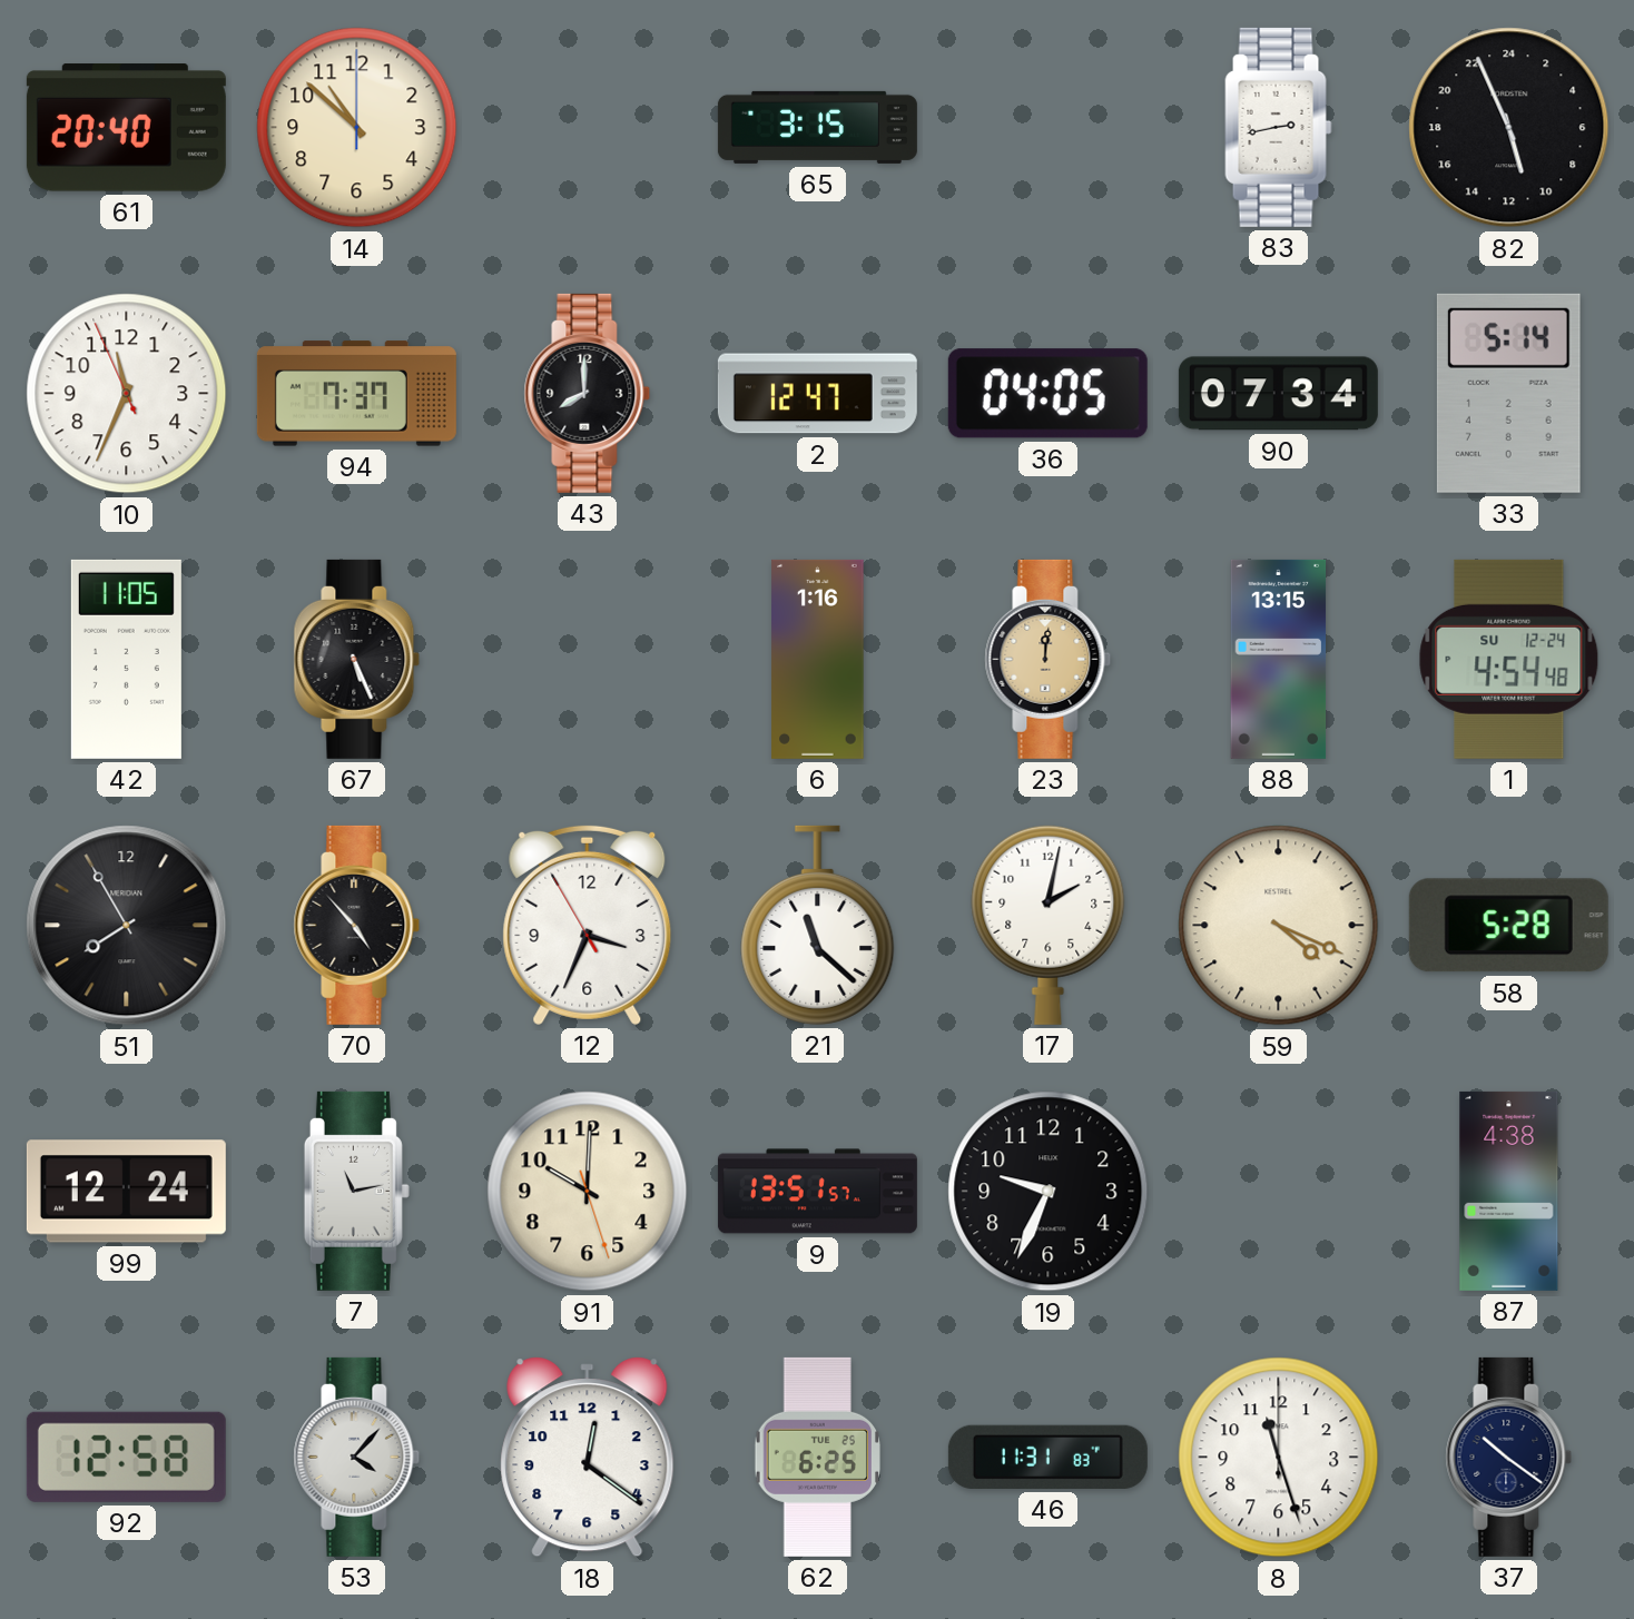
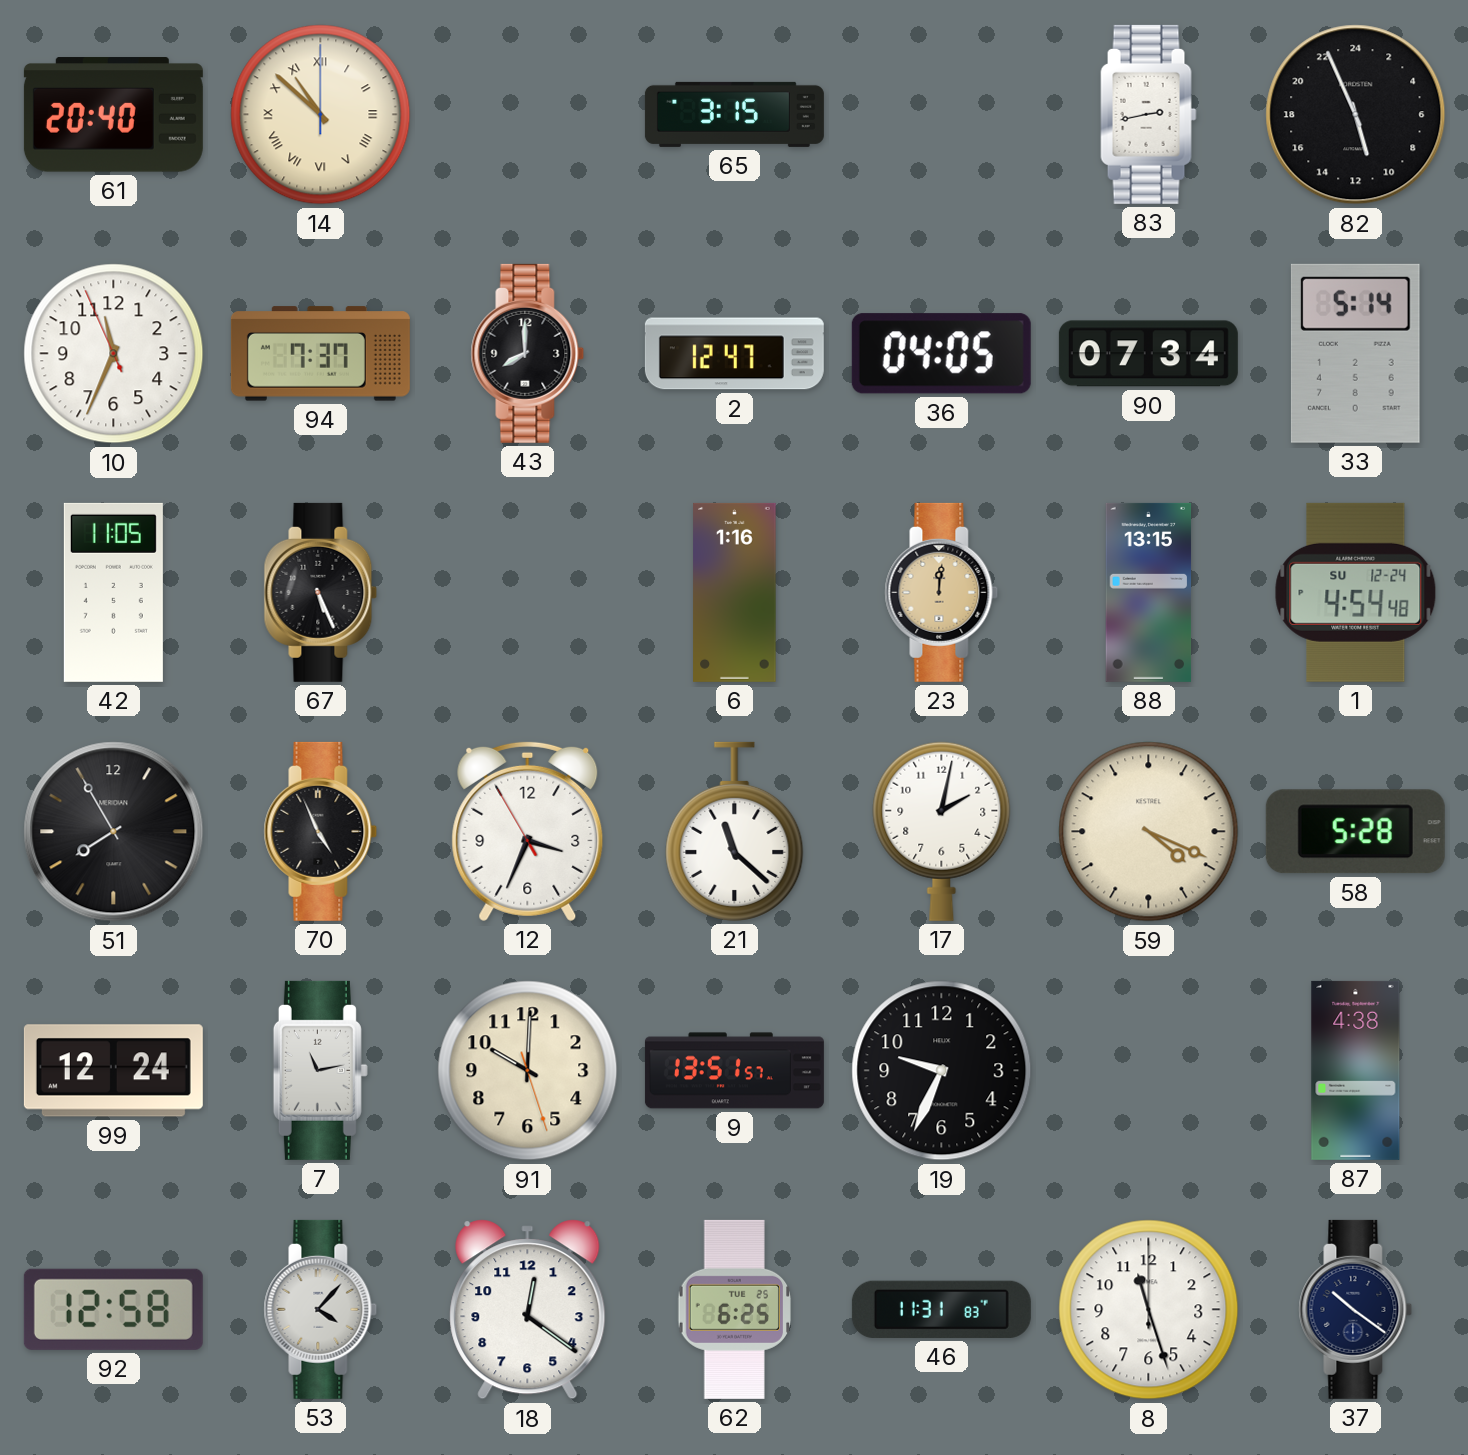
14 numerals: Arabic -> Roman
70: 4:53 -> 4:56
